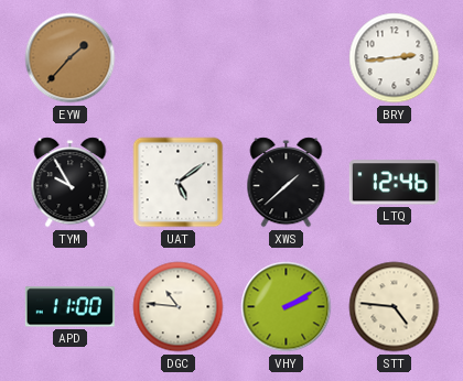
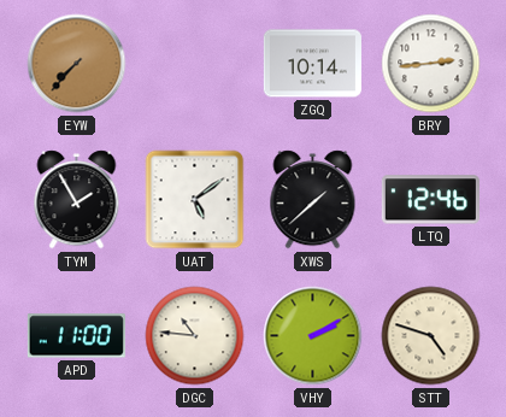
EYW: 1:37 -> 7:37
ZGQ: none -> 10:14
TYM: 9:55 -> 1:55
STT: 4:46 -> 4:48
